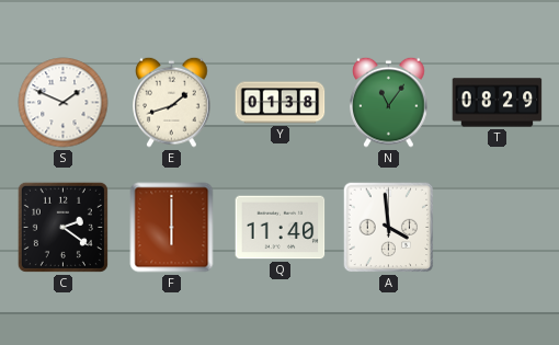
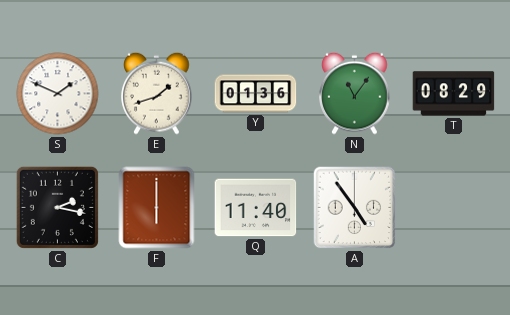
Y: 01:38 -> 01:36
C: 2:21 -> 2:17
A: 3:59 -> 4:54
